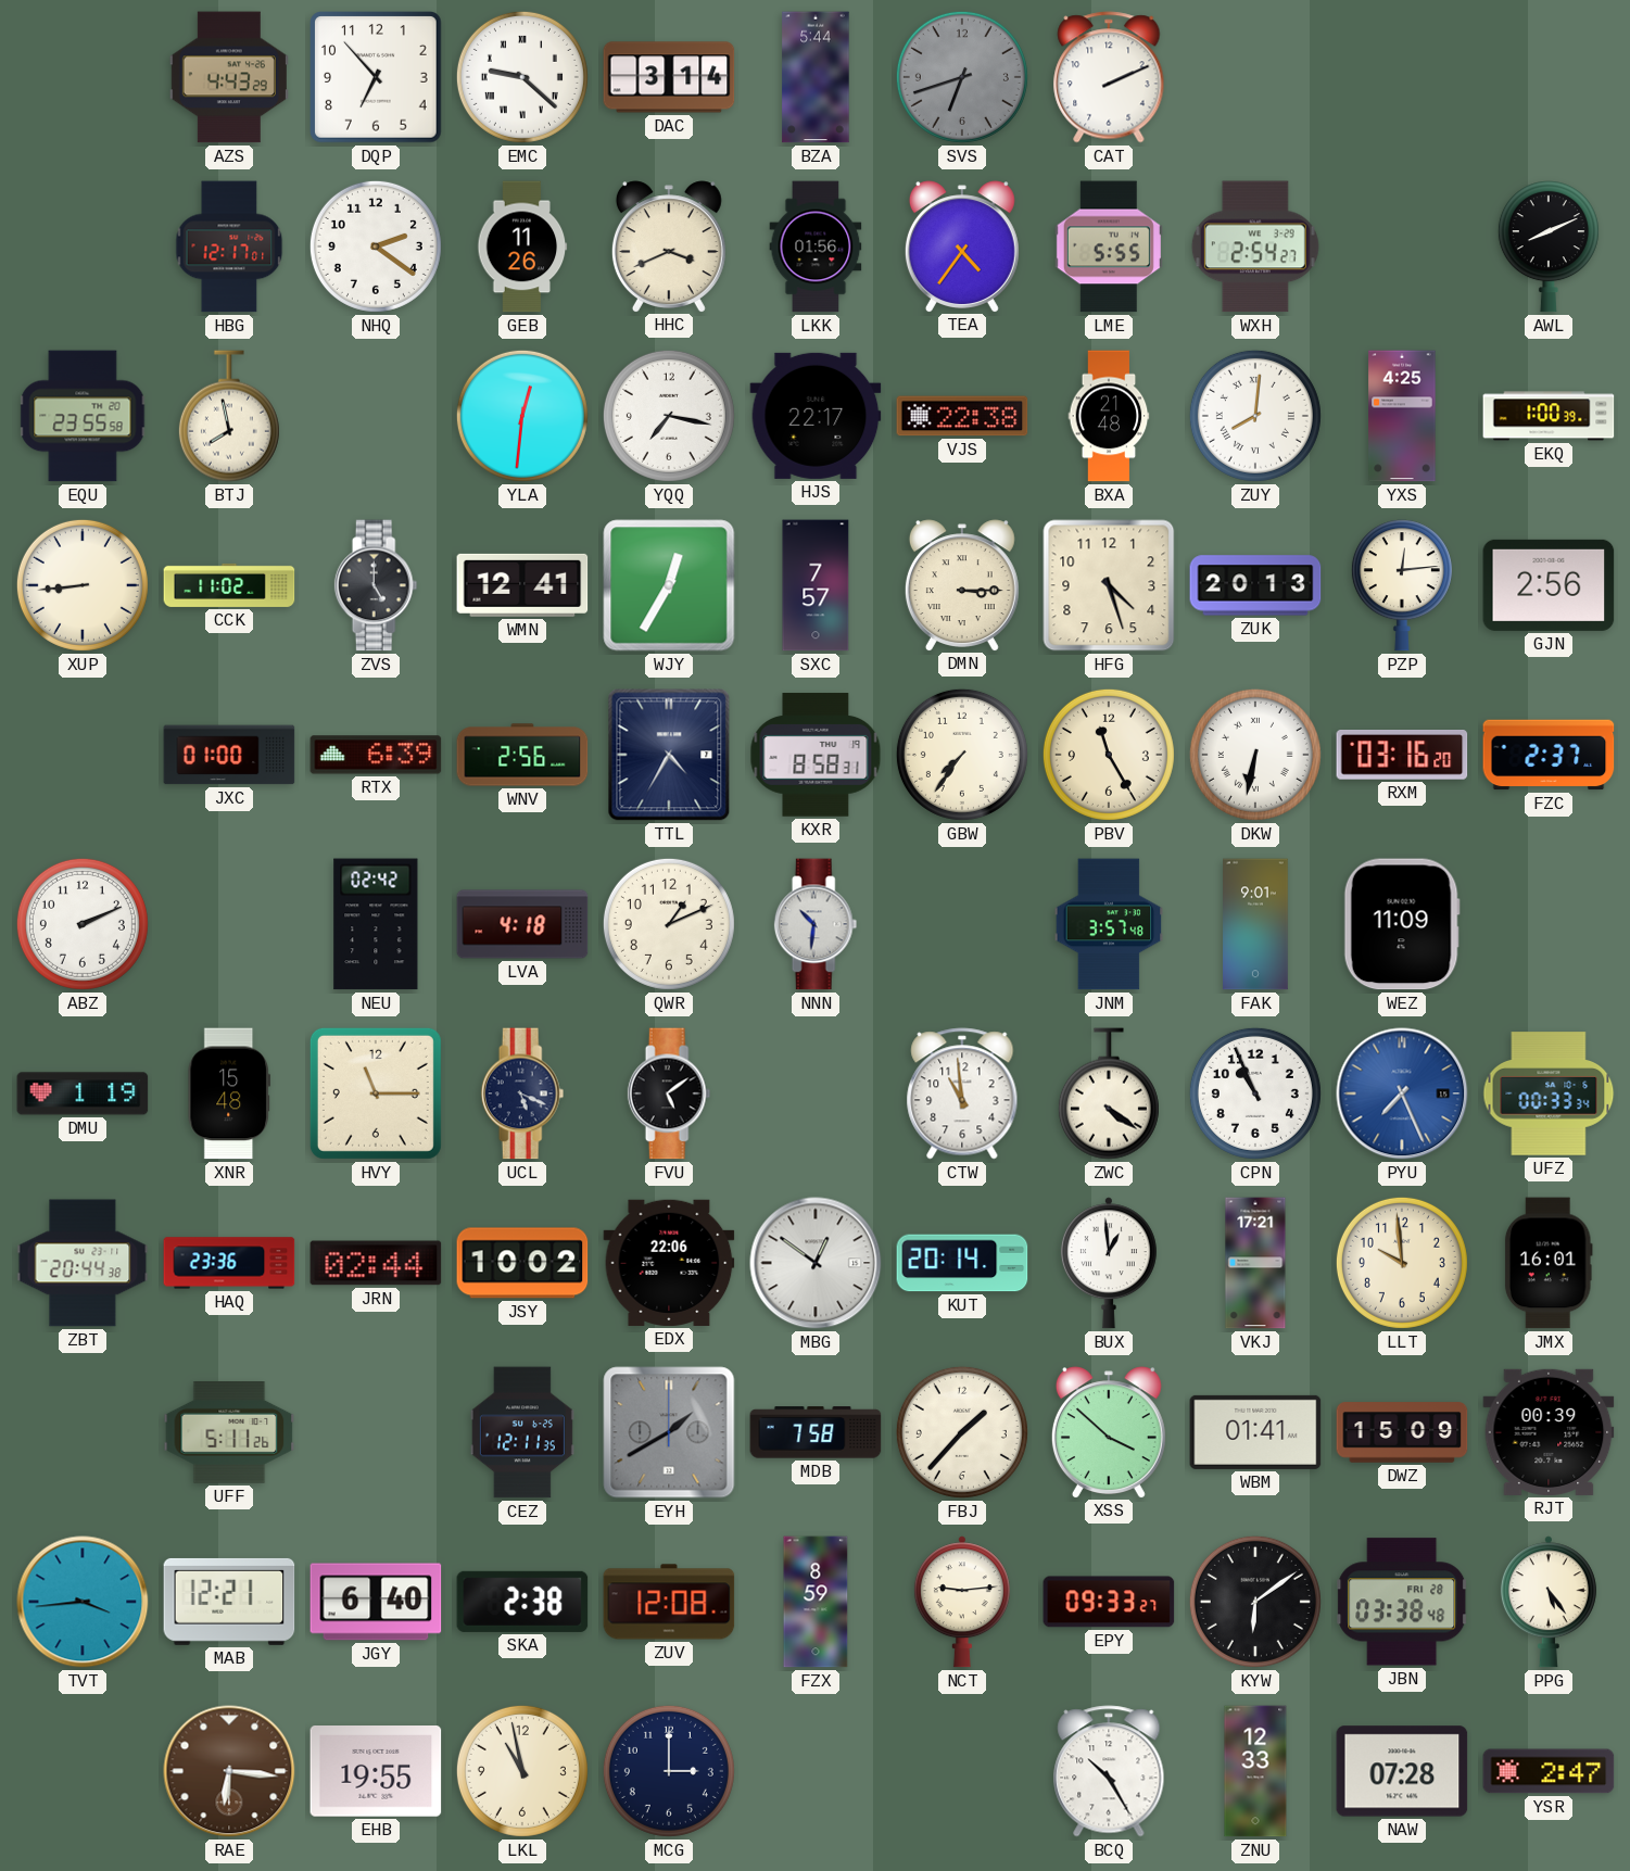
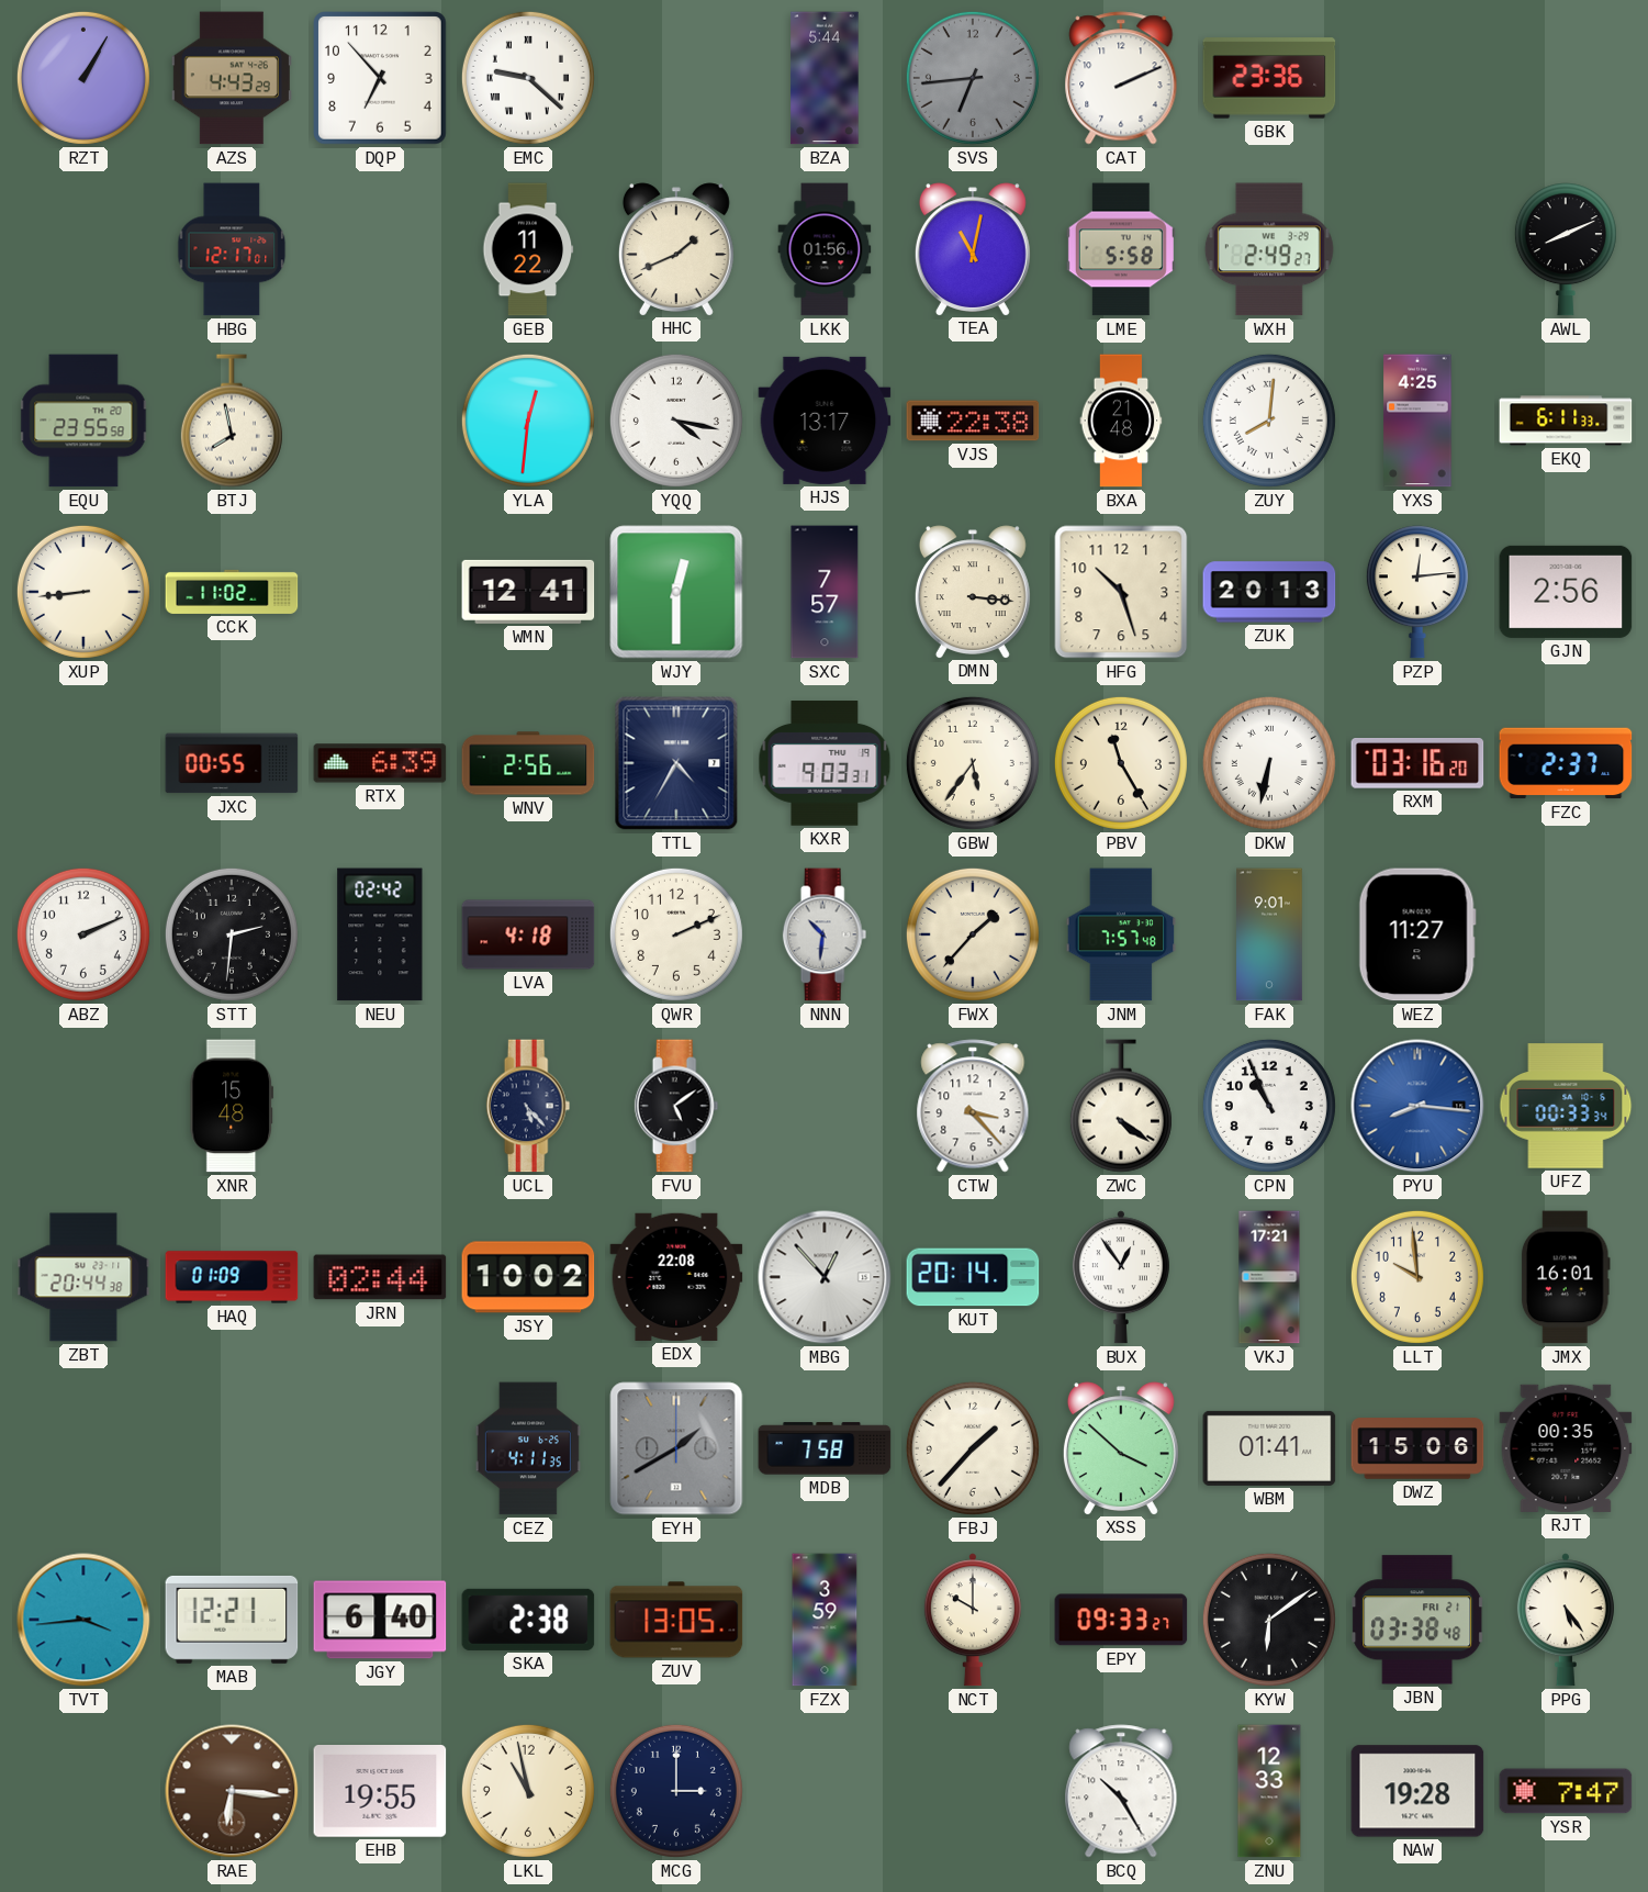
RZT: none -> 1:05
DAC: 3:14 -> none
SVS: 6:42 -> 6:44
GBK: none -> 23:36
NHQ: 2:21 -> none
GEB: 11:26 -> 11:22
HHC: 3:41 -> 1:41
TEA: 4:36 -> 11:02
LME: 5:55 -> 5:58
WXH: 2:54 -> 2:49
YQQ: 7:17 -> 4:17
HJS: 22:17 -> 13:17
EKQ: 1:00 -> 6:11
ZVS: 5:00 -> none
WJY: 12:35 -> 12:30
DMN: 3:15 -> 3:16
HFG: 4:27 -> 10:27
JXC: 01:00 -> 00:55
KXR: 8:58 -> 9:03
GBW: 7:36 -> 5:36
STT: none -> 2:31
QWR: 1:11 -> 2:11
FWX: none -> 1:37
JNM: 3:57 -> 7:57
WEZ: 11:09 -> 11:27
DMU: 1:19 -> none
HVY: 11:15 -> none
UCL: 5:19 -> 5:23
CTW: 10:59 -> 3:23
PYU: 7:26 -> 8:16
HAQ: 23:36 -> 01:09
EDX: 22:06 -> 22:08
MBG: 12:51 -> 12:53
BUX: 12:59 -> 12:54
UFF: 5:11 -> none
CEZ: 12:11 -> 4:11
DWZ: 15:09 -> 15:06
RJT: 00:39 -> 00:35
ZUV: 12:08 -> 13:05
FZX: 8:59 -> 3:59
NCT: 9:14 -> 10:00
JBN date: FRI 28 -> FRI 21
NAW: 07:28 -> 19:28
YSR: 2:47 -> 7:47
